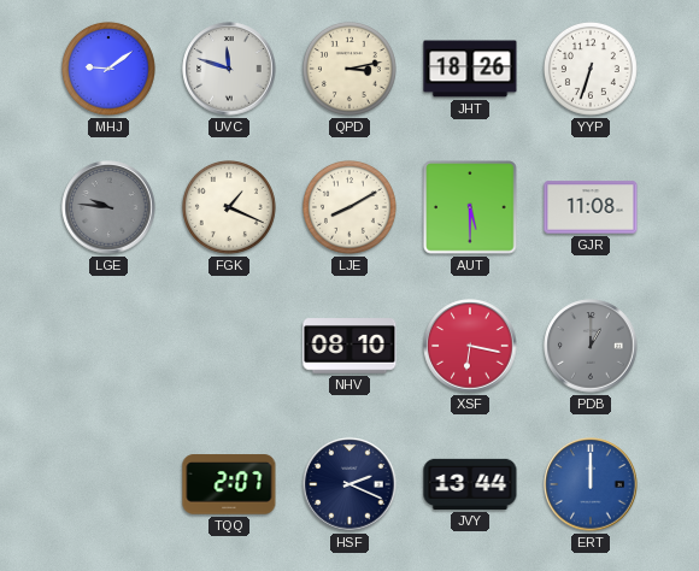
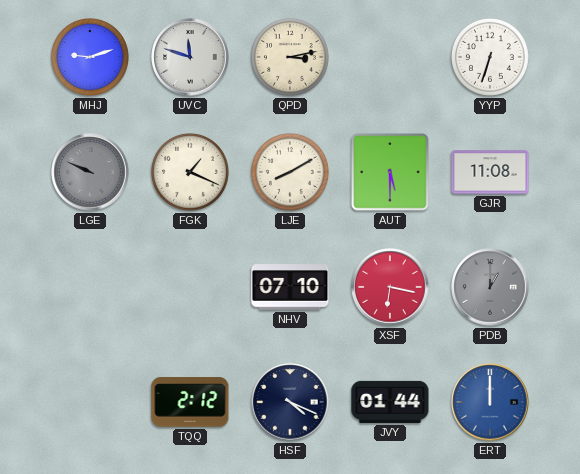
MHJ: 9:09 -> 9:12
JHT: 18:26 -> none
LGE: 9:46 -> 9:49
NHV: 08:10 -> 07:10
TQQ: 2:07 -> 2:12
HSF: 2:19 -> 4:19
JVY: 13:44 -> 01:44
